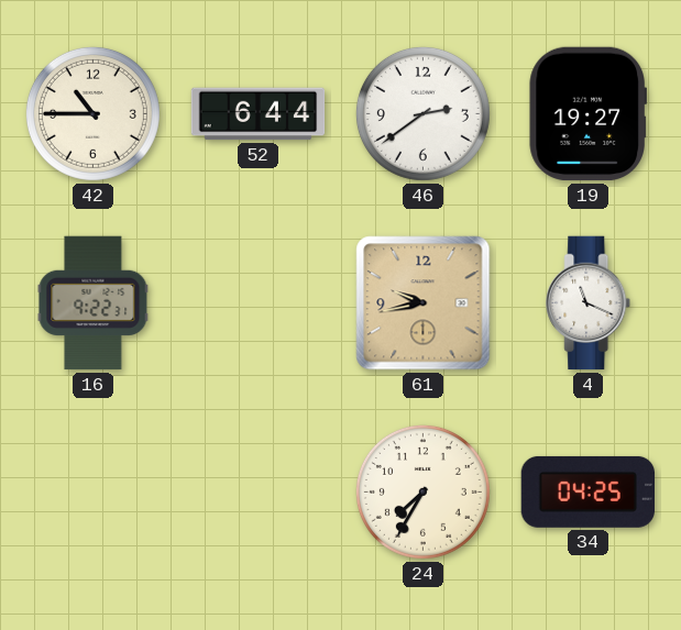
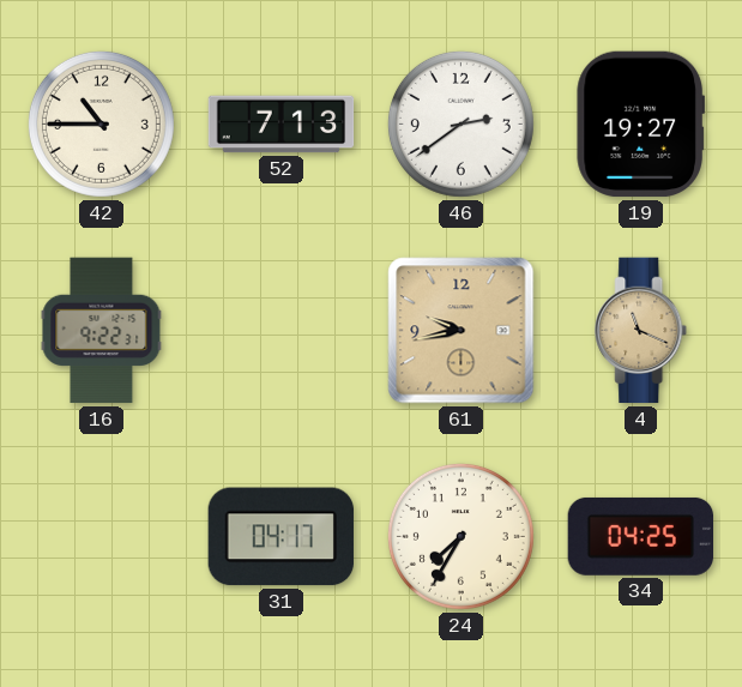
52: 6:44 -> 7:13
4 dial: white -> champagne
31: none -> 04:17
